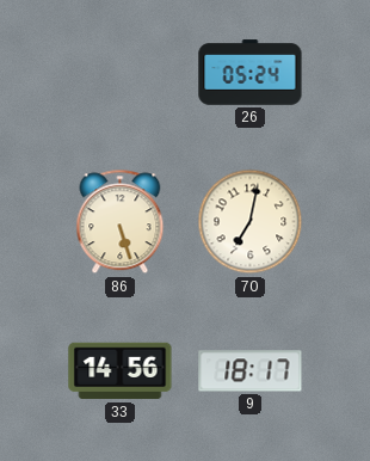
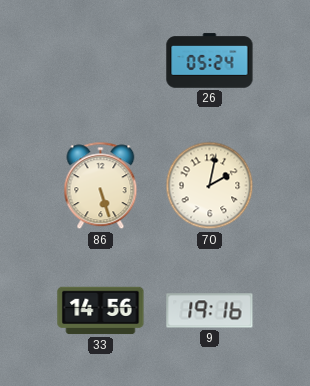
70: 7:02 -> 2:02
9: 18:17 -> 19:16
